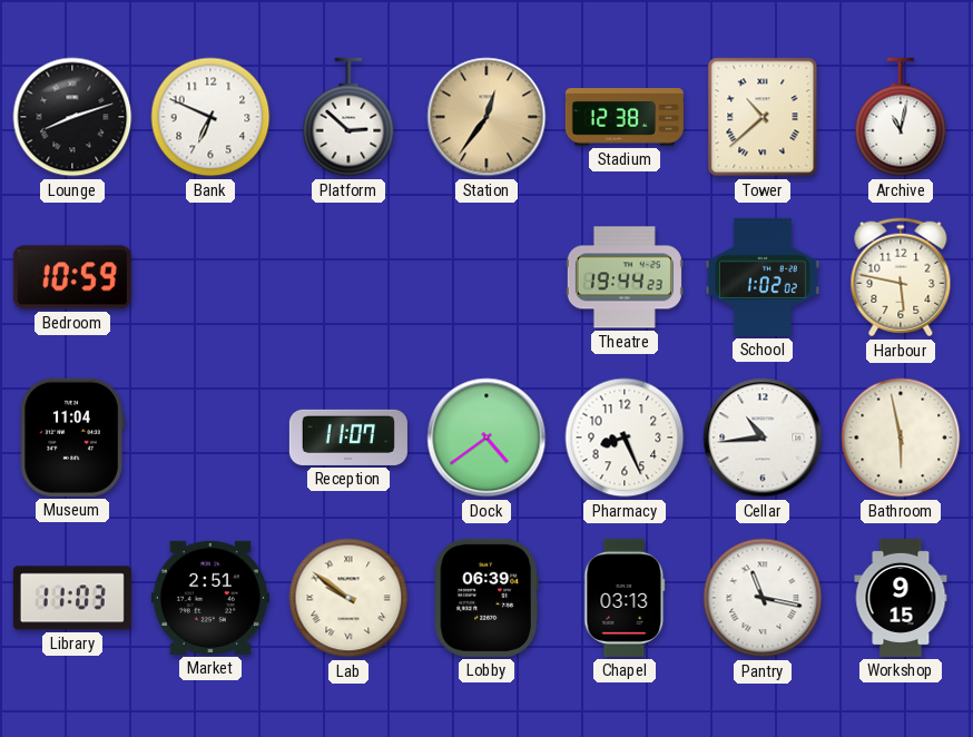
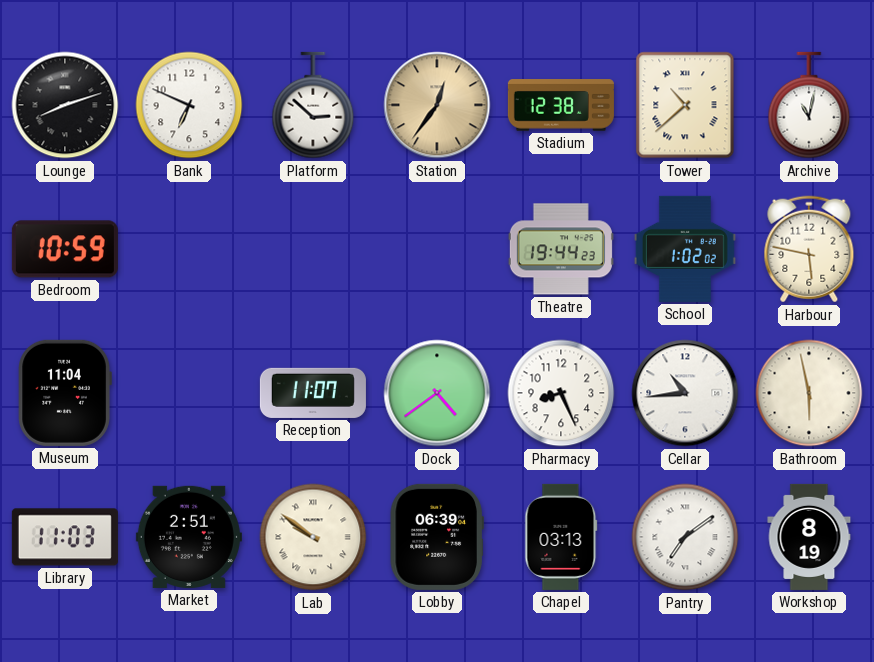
Pantry: 11:17 -> 7:09
Workshop: 9:15 -> 8:19
